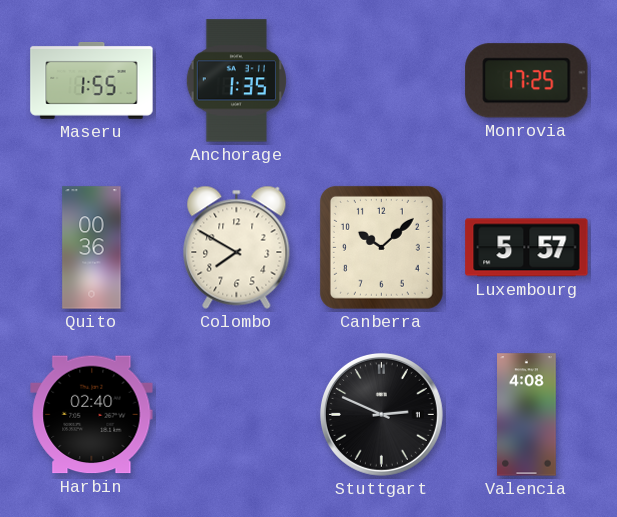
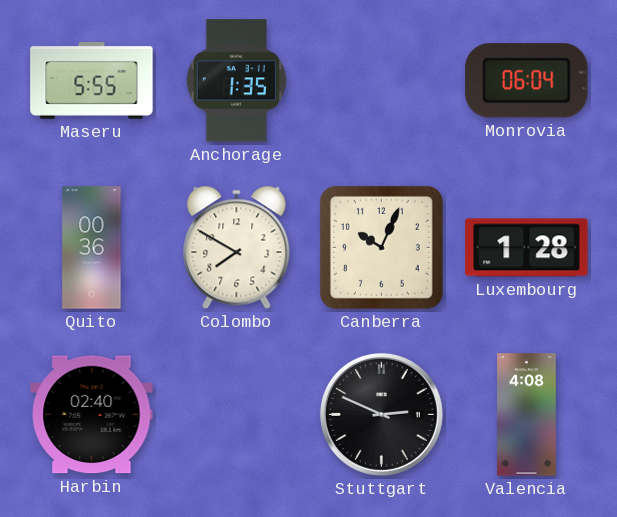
Maseru: 1:55 -> 5:55
Monrovia: 17:25 -> 06:04
Canberra: 10:08 -> 10:04
Luxembourg: 5:57 -> 1:28
